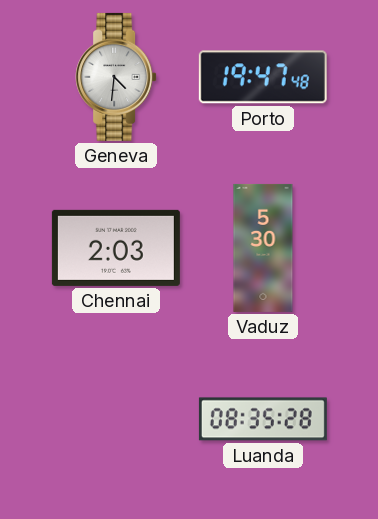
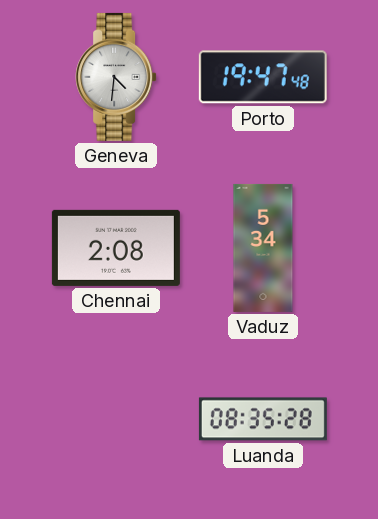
Chennai: 2:03 -> 2:08
Vaduz: 5:30 -> 5:34
